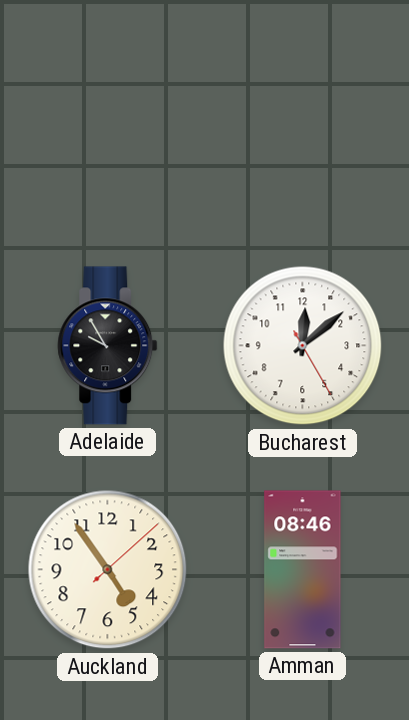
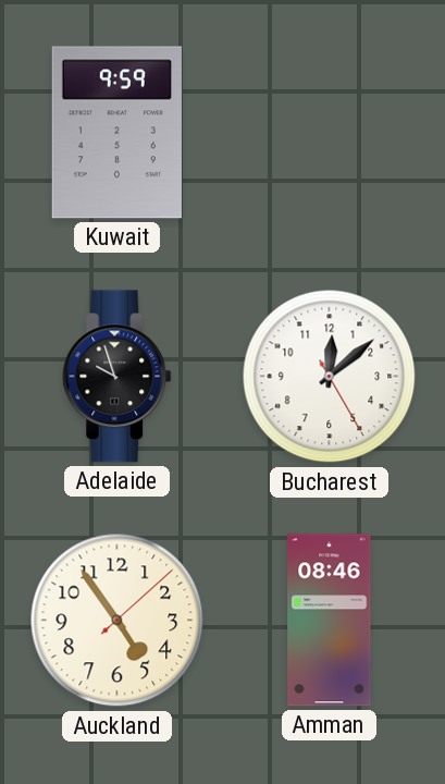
Kuwait: none -> 9:59
Adelaide: 9:55 -> 9:57
